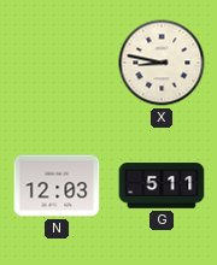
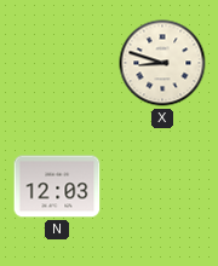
X: 8:47 -> 8:48
G: 5:11 -> none
